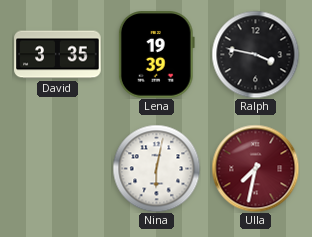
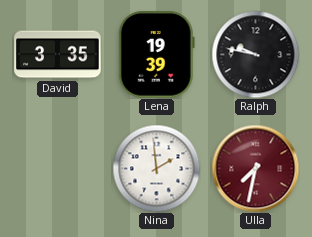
Ralph: 3:47 -> 9:47
Nina: 6:02 -> 1:59
